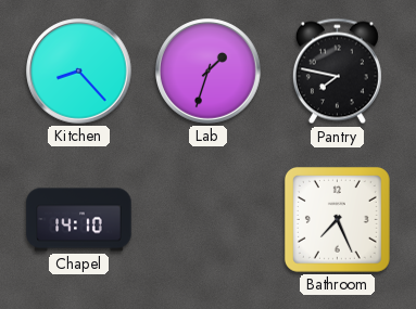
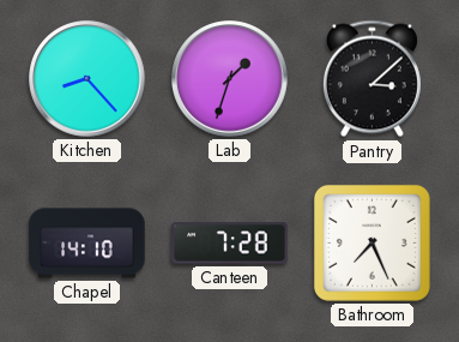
Pantry: 7:47 -> 3:08
Canteen: none -> 7:28
